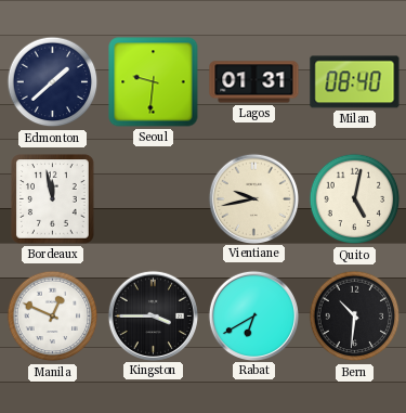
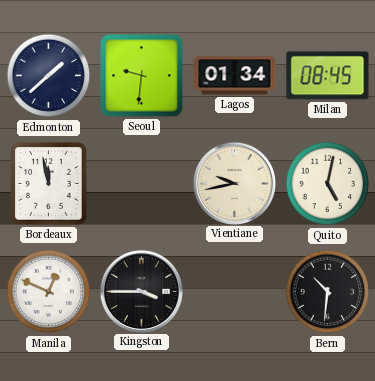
Lagos: 01:31 -> 01:34
Milan: 08:40 -> 08:45
Rabat: 6:40 -> none
